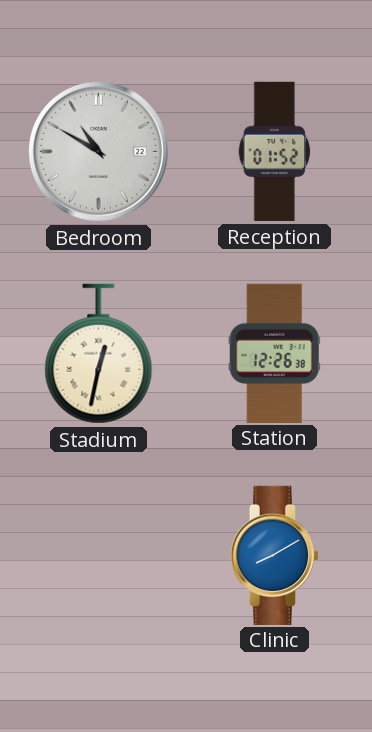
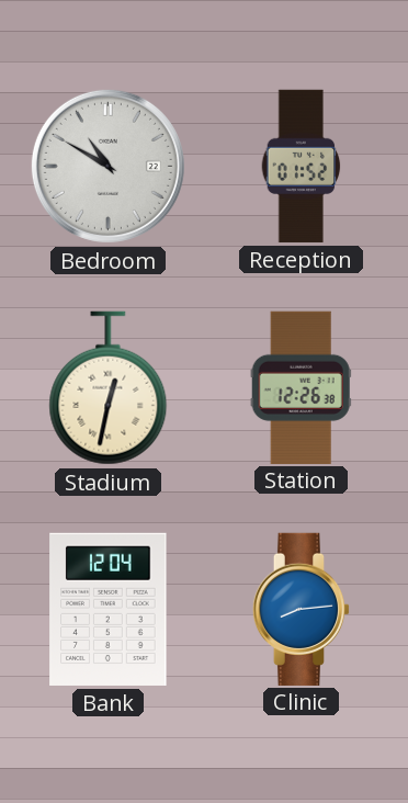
Bank: none -> 12:04
Clinic: 8:10 -> 8:14
